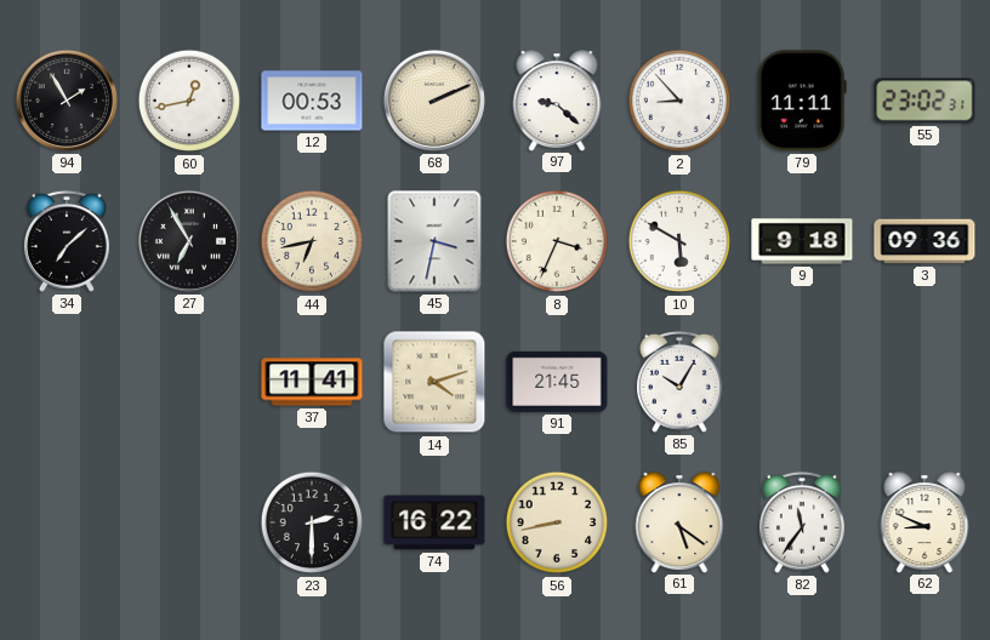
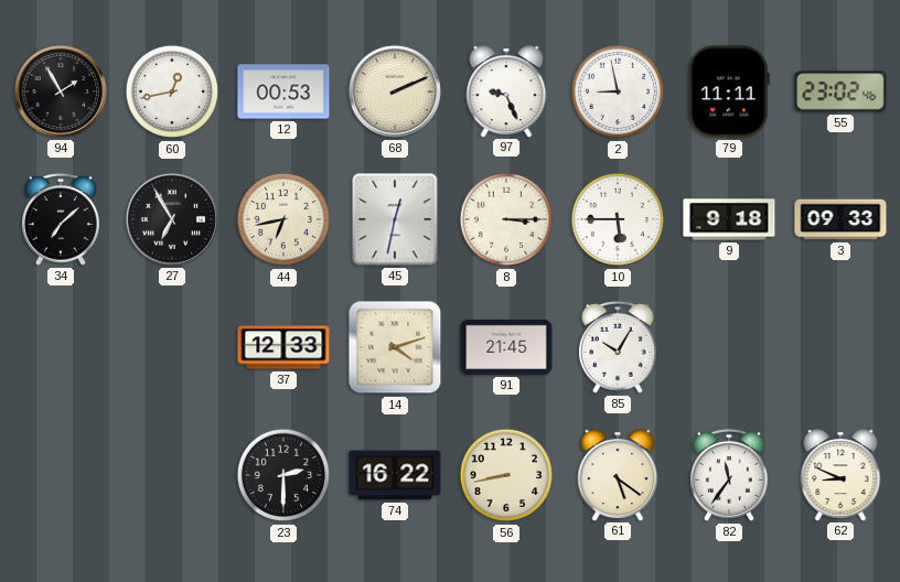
97: 9:22 -> 9:26
2: 8:53 -> 8:58
55: 23:02:31 -> 23:02:46
45: 3:32 -> 12:32
8: 3:34 -> 3:15
10: 5:50 -> 5:45
3: 09:36 -> 09:33
37: 11:41 -> 12:33
